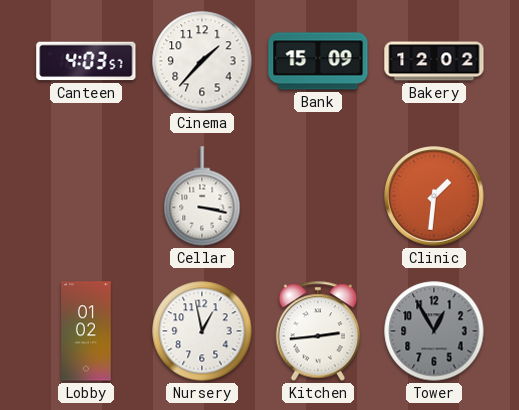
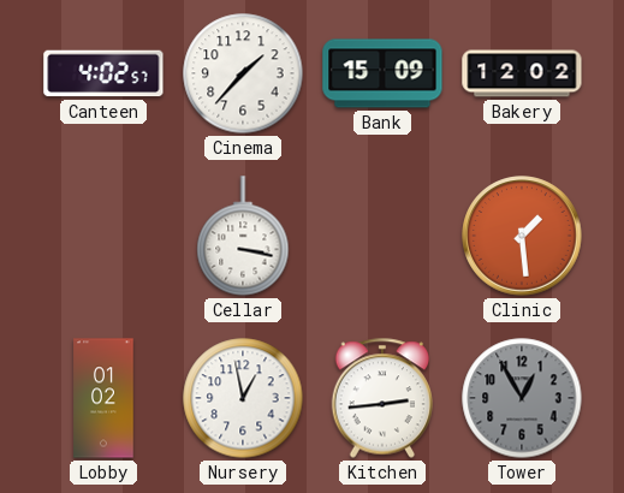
Canteen: 4:03 -> 4:02
Clinic: 1:31 -> 1:29
